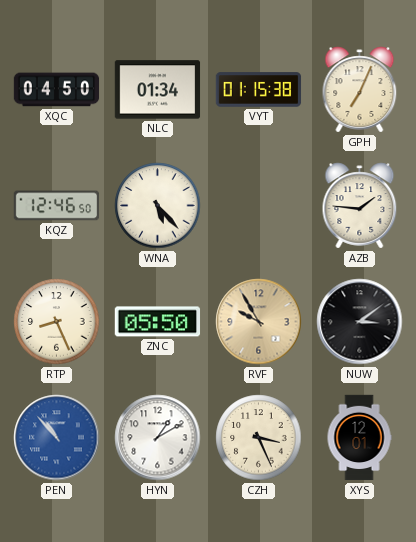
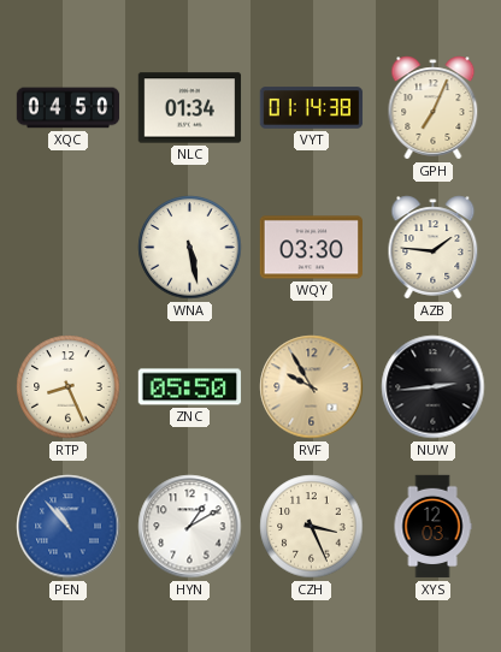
VYT: 01:15 -> 01:14
KQZ: 12:46 -> none
WNA: 5:23 -> 5:28
WQY: none -> 03:30
NUW: 3:09 -> 2:44
XYS: 12:01 -> 12:03
